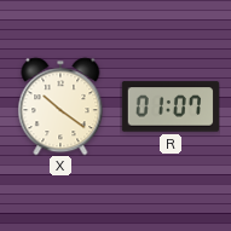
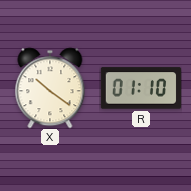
R: 01:07 -> 01:10
